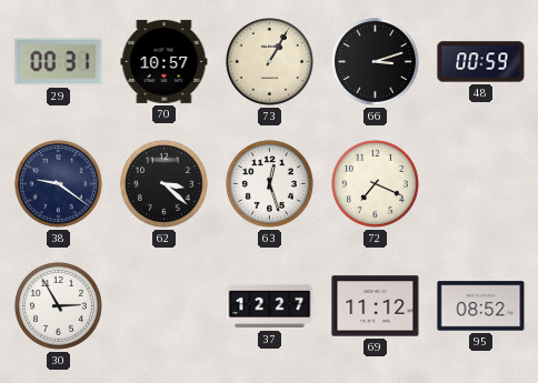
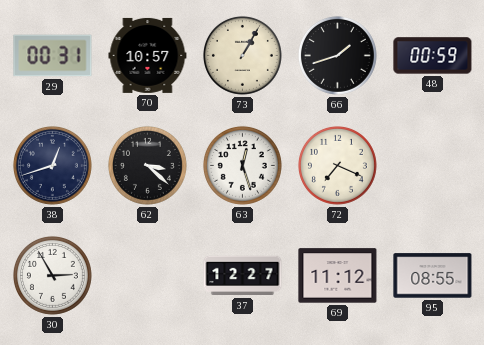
66: 3:12 -> 1:42
38: 9:21 -> 12:42
95: 08:52 -> 08:55
